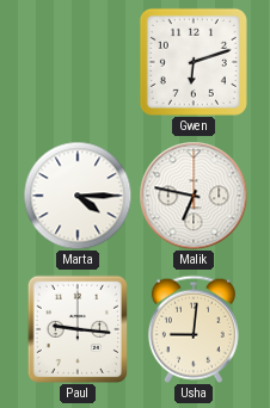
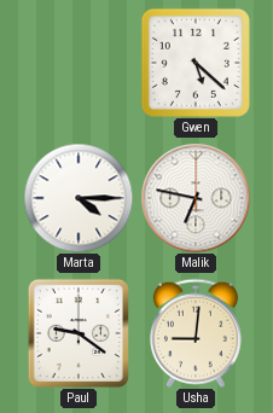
Gwen: 6:12 -> 5:22
Paul: 9:16 -> 9:21
